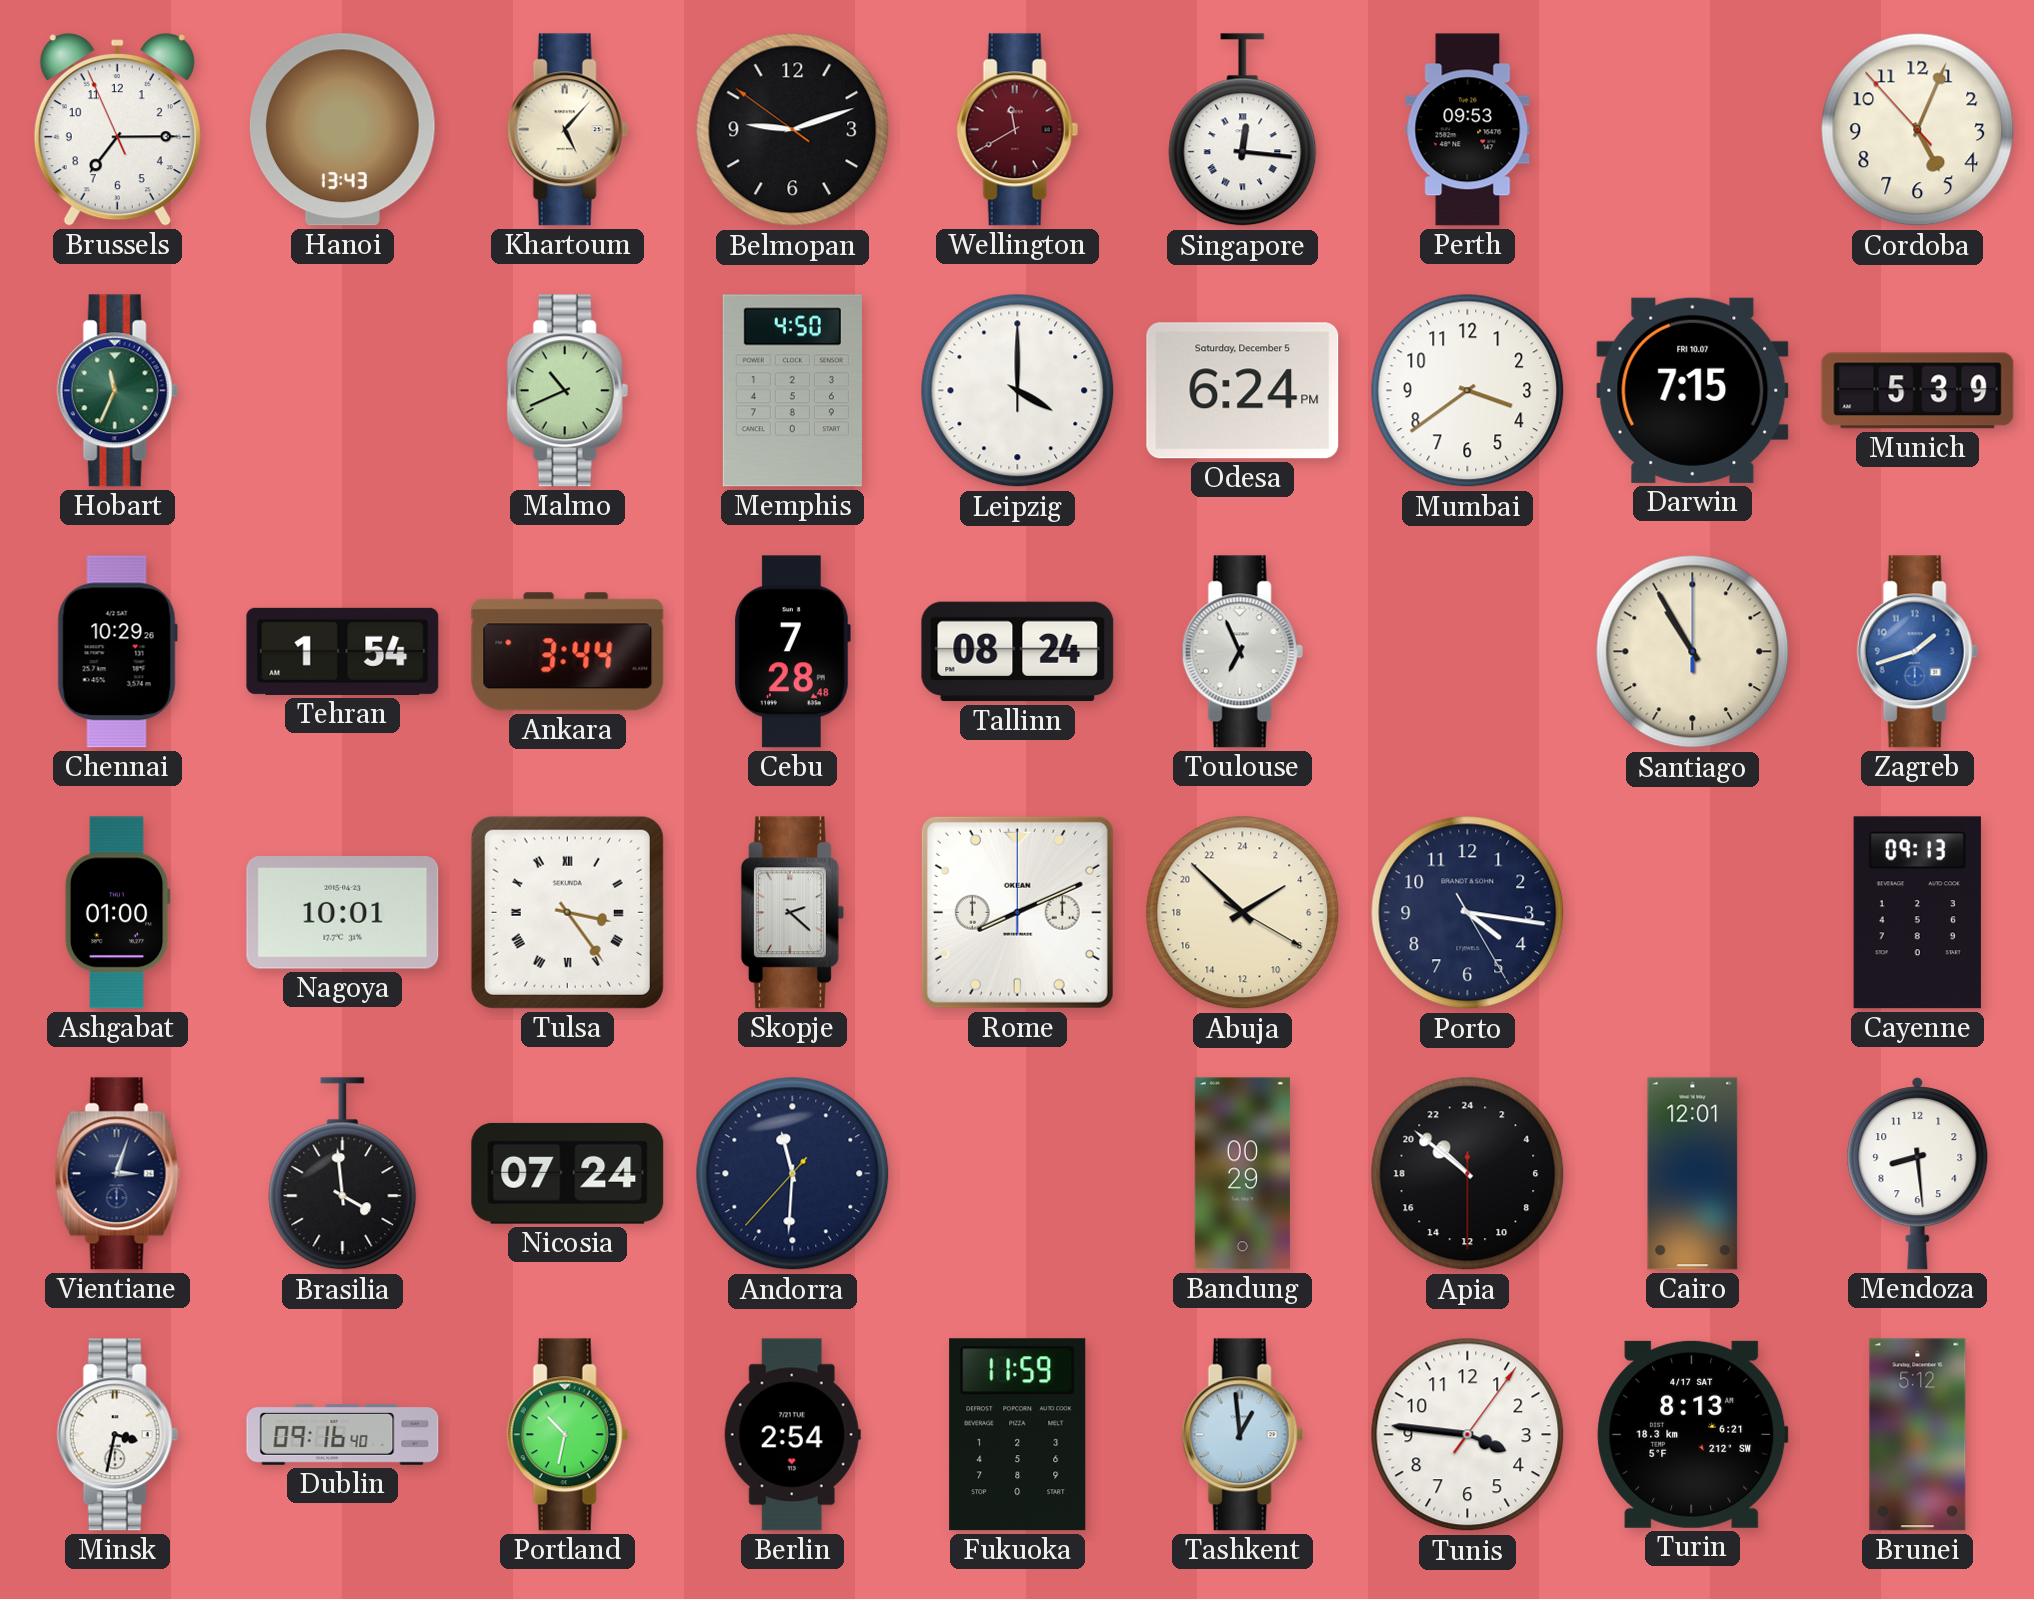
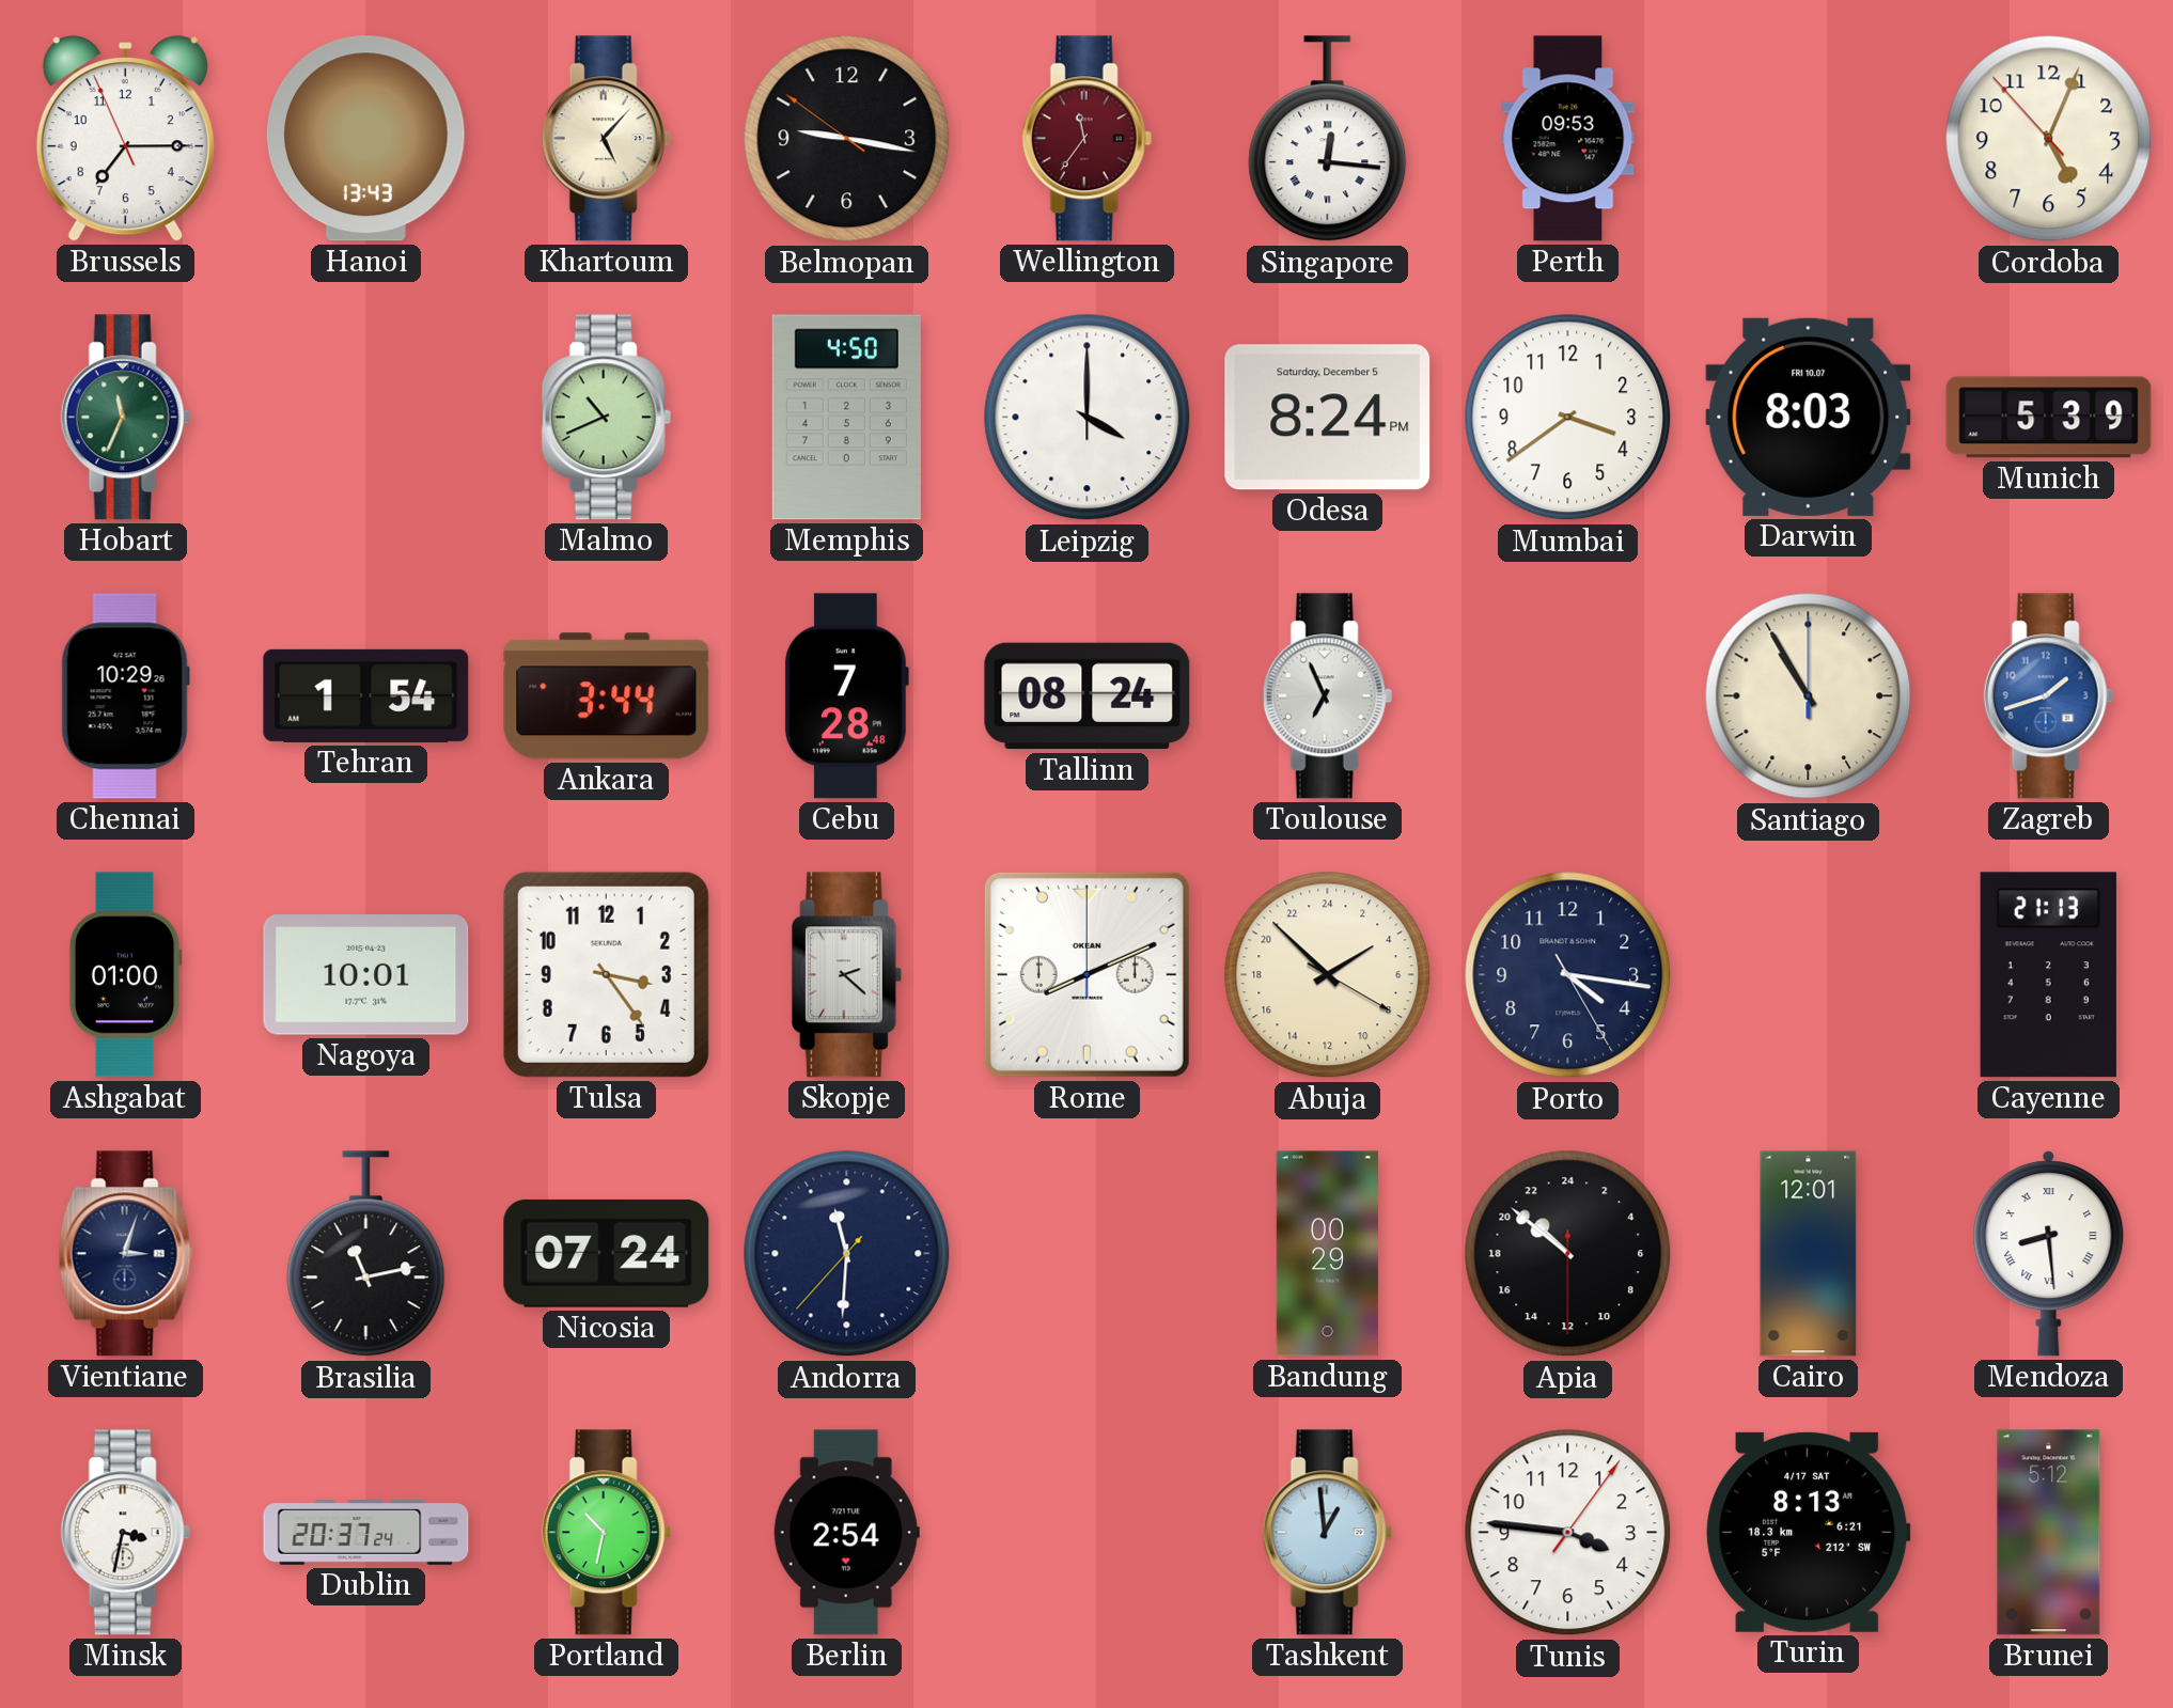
Belmopan: 9:11 -> 9:16
Wellington: 11:40 -> 11:36
Odesa: 6:24 -> 8:24
Darwin: 7:15 -> 8:03
Tulsa numerals: Roman -> Arabic
Cayenne: 09:13 -> 21:13
Brasilia: 3:59 -> 11:13
Mendoza numerals: Arabic -> Roman
Dublin: 09:16 -> 20:37
Fukuoka: 11:59 -> none
